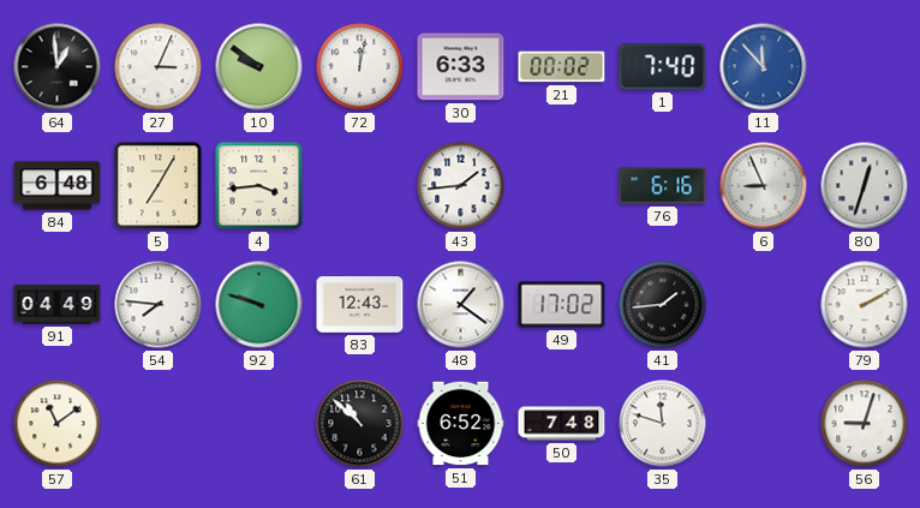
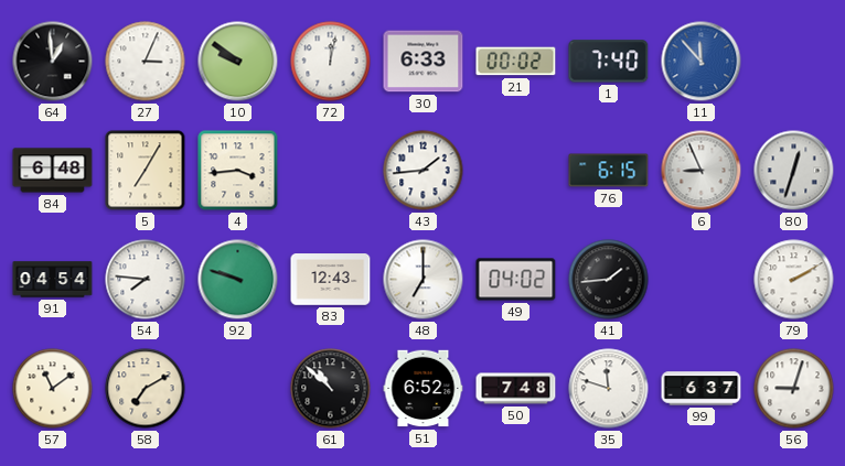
76: 6:16 -> 6:15
91: 04:49 -> 04:54
48: 1:21 -> 7:00
49: 17:02 -> 04:02
58: none -> 7:10
99: none -> 6:37
